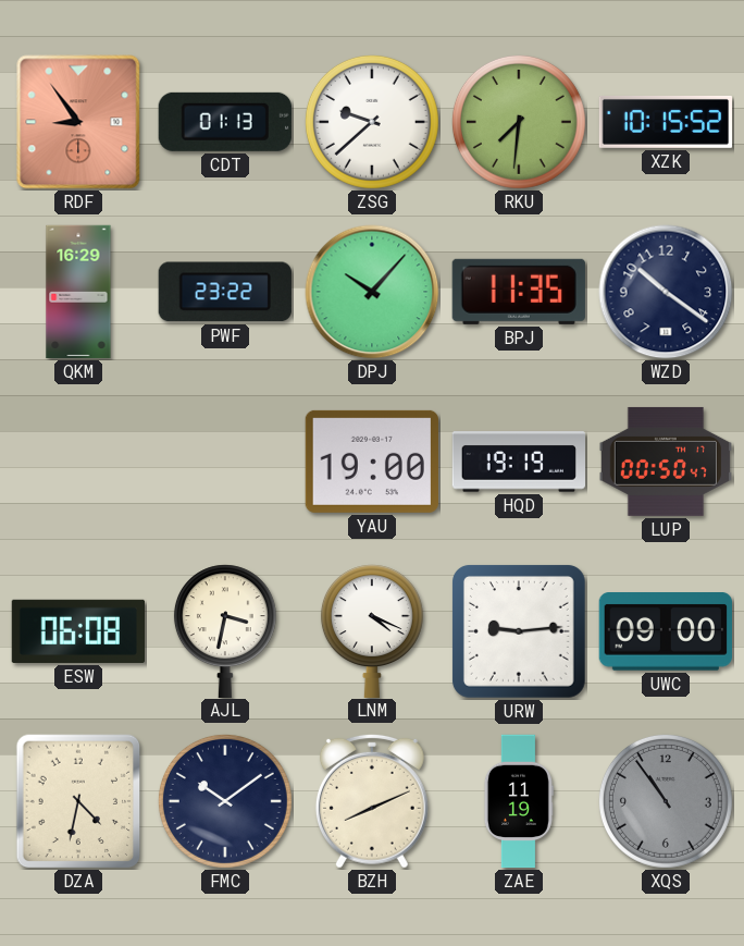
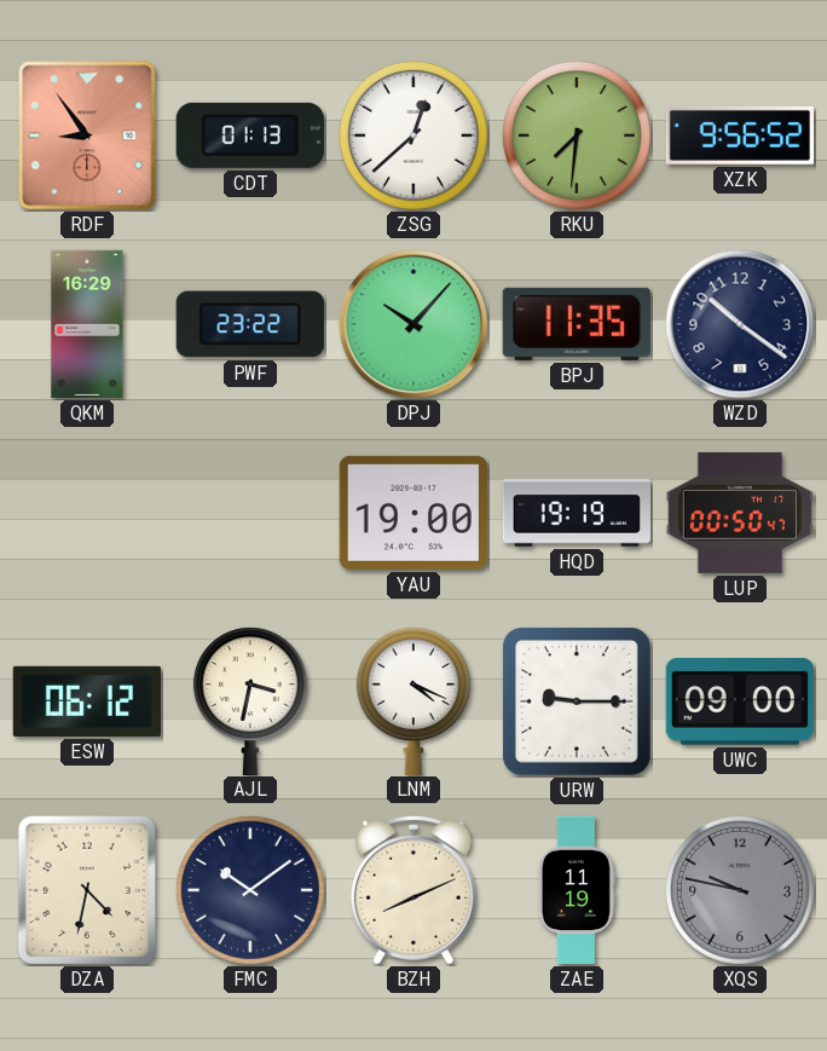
ZSG: 9:38 -> 12:38
XZK: 10:15 -> 9:56
ESW: 06:08 -> 06:12
URW: 9:14 -> 9:15
XQS: 10:54 -> 9:47
